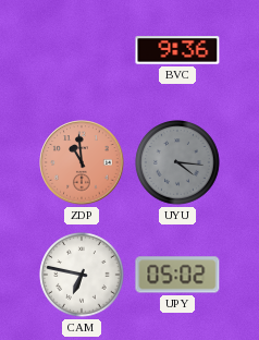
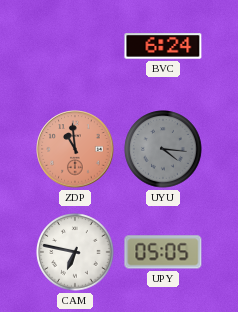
BVC: 9:36 -> 6:24
UPY: 05:02 -> 05:05
